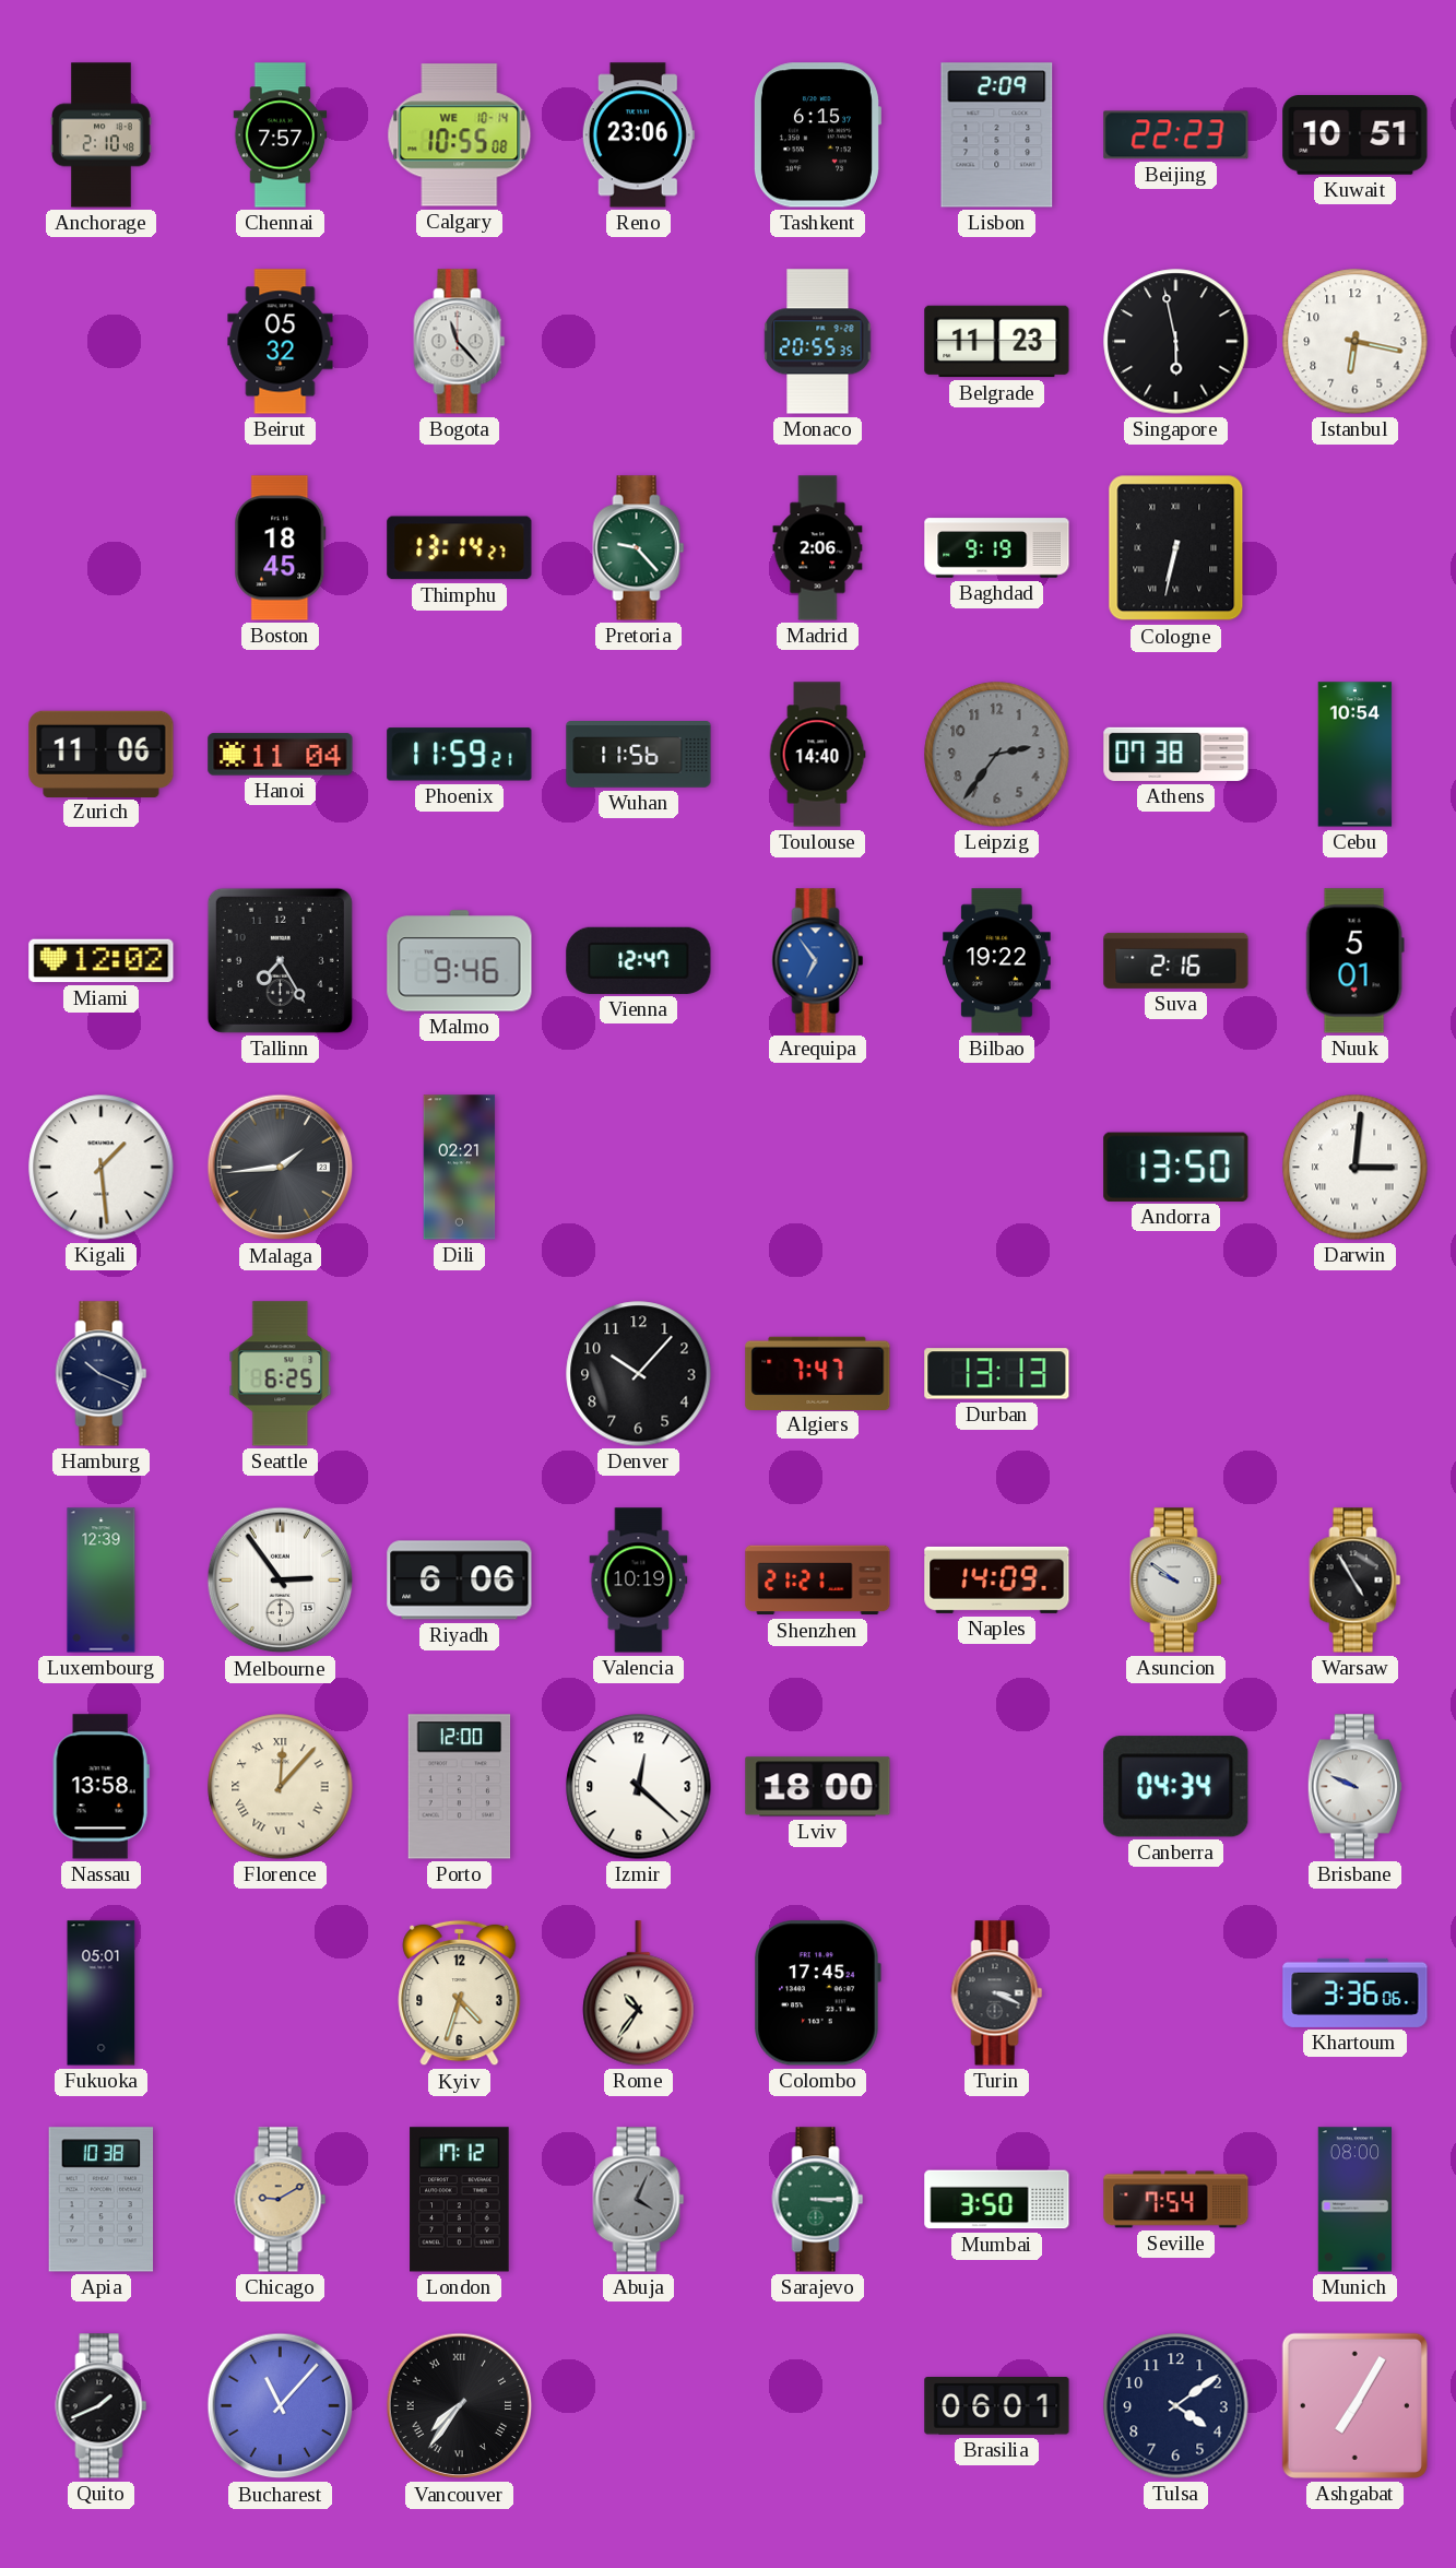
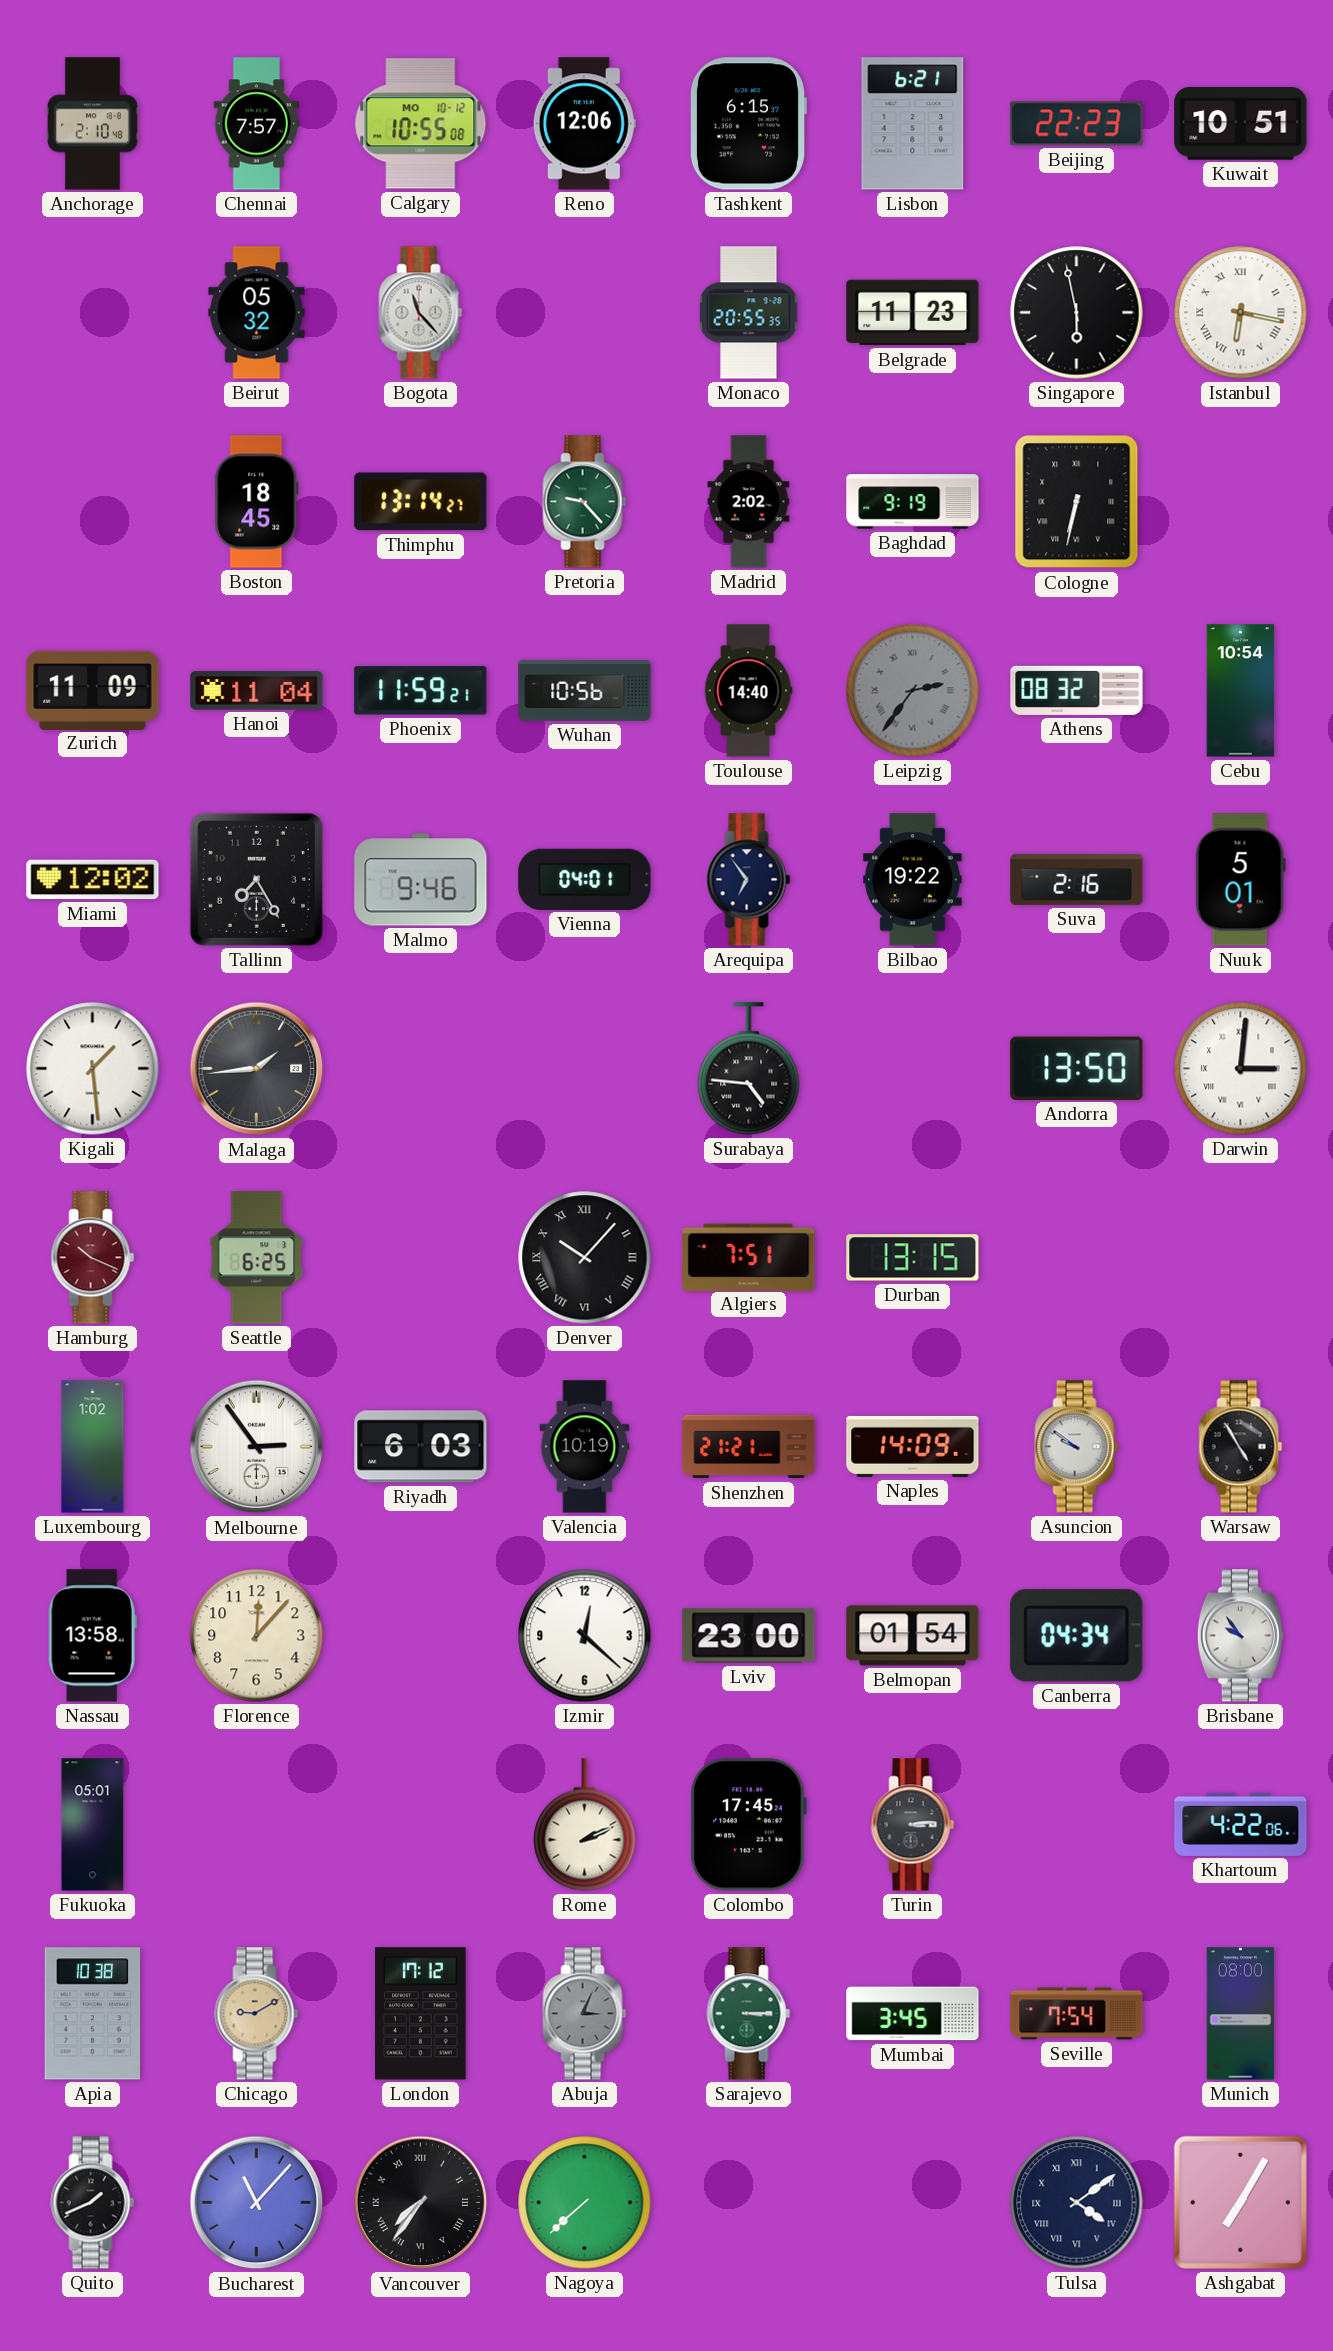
Calgary date: WE 10-14 -> MO 10-12
Reno: 23:06 -> 12:06
Lisbon: 2:09 -> 6:21
Istanbul numerals: Arabic -> Roman
Madrid: 2:06 -> 2:02
Zurich: 11:06 -> 11:09
Wuhan: 11:56 -> 10:56
Leipzig numerals: Arabic -> Roman
Athens: 07:38 -> 08:32
Vienna: 12:47 -> 04:01
Arequipa dial: blue -> navy
Dili: 02:21 -> none
Surabaya: none -> 4:46
Hamburg dial: navy -> burgundy
Denver numerals: Arabic -> Roman
Algiers: 7:47 -> 7:51
Durban: 13:13 -> 13:15
Luxembourg: 12:39 -> 1:02
Riyadh: 6:06 -> 6:03
Florence numerals: Roman -> Arabic
Porto: 12:00 -> none
Lviv: 18:00 -> 23:00
Belmopan: none -> 01:54
Brisbane: 9:49 -> 9:54
Kyiv: 4:33 -> none
Rome: 10:36 -> 2:11
Turin: 3:19 -> 3:14
Khartoum: 3:36 -> 4:22
Abuja: 4:04 -> 3:04
Mumbai: 3:50 -> 3:45
Nagoya: none -> 7:38
Brasilia: 06:01 -> none
Tulsa numerals: Arabic -> Roman
